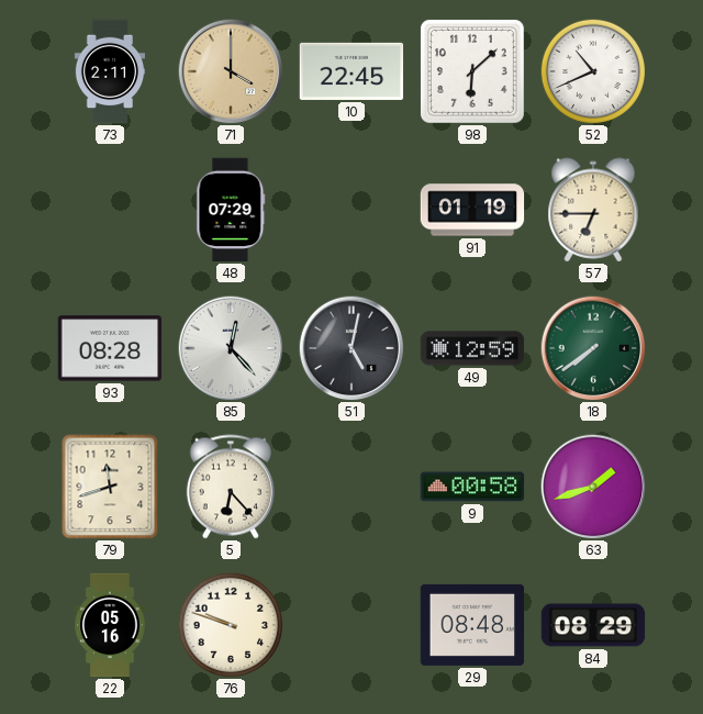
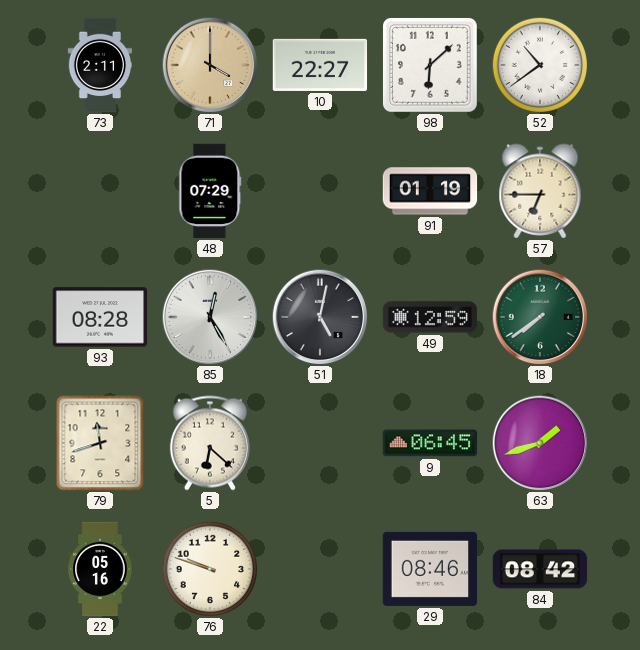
10: 22:45 -> 22:27
52: 10:41 -> 10:39
85: 12:23 -> 12:25
5: 6:23 -> 6:22
9: 00:58 -> 06:45
29: 08:48 -> 08:46
84: 08:29 -> 08:42
